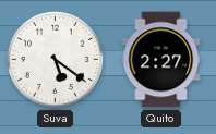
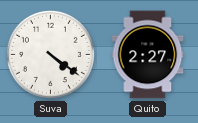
Suva: 5:21 -> 4:21
